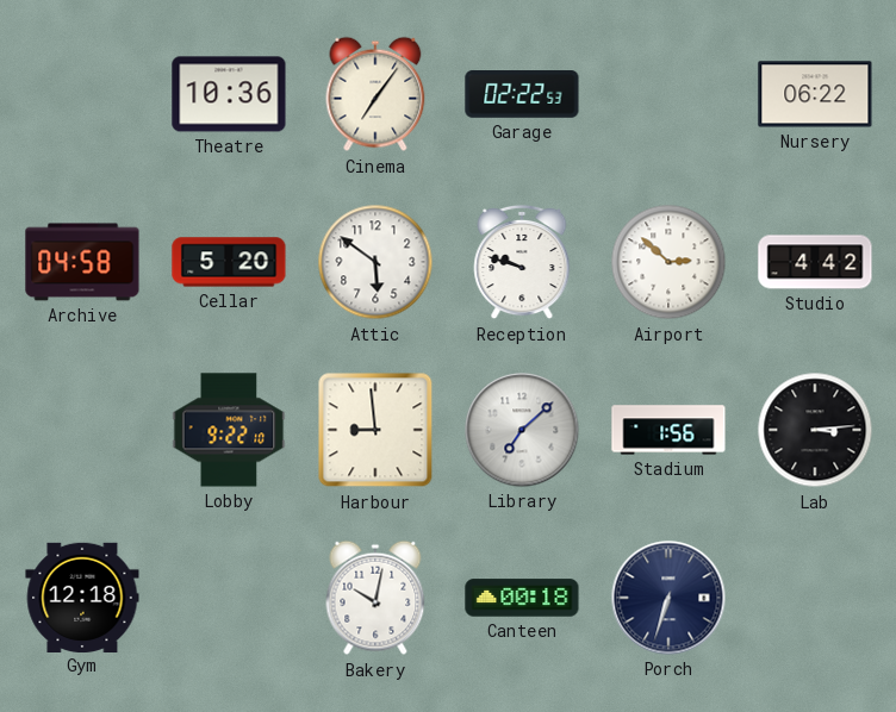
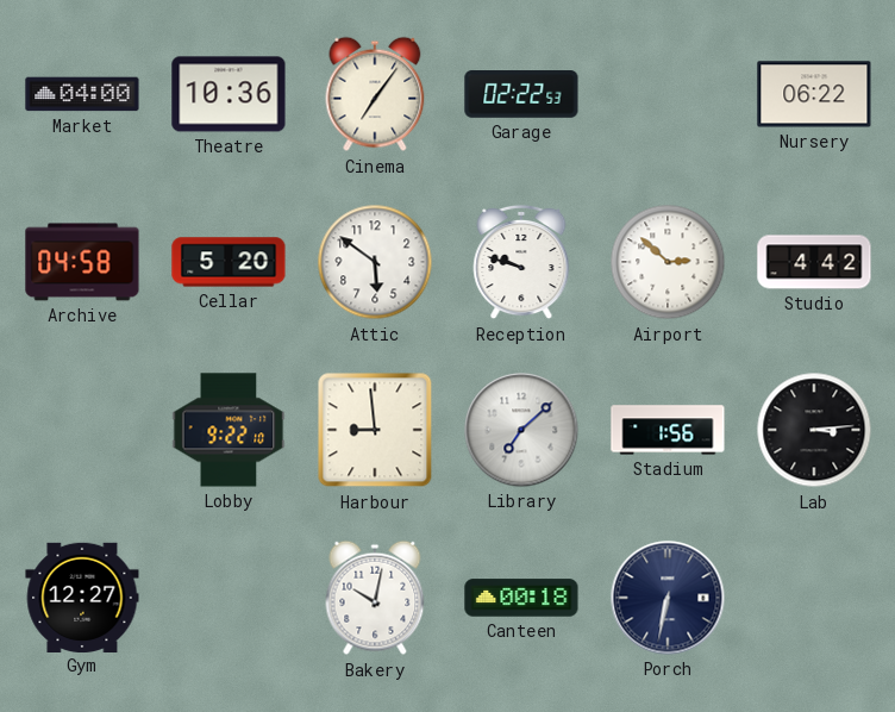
Market: none -> 04:00
Gym: 12:18 -> 12:27
Porch: 6:33 -> 6:32
